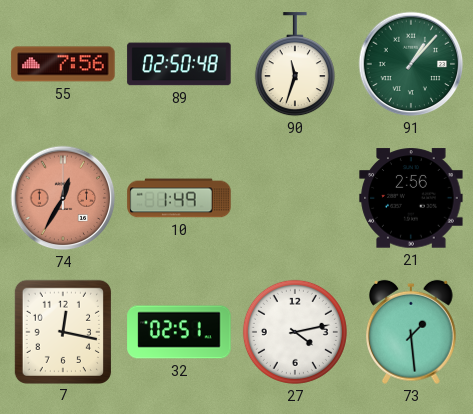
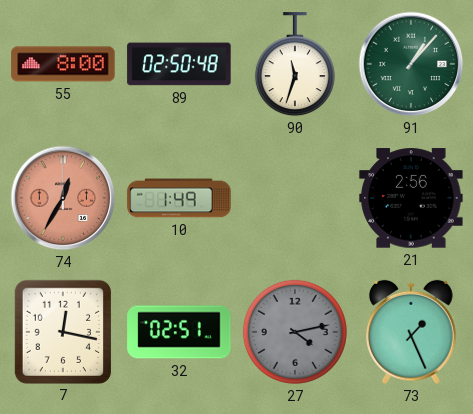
55: 7:56 -> 8:00
27 dial: white -> grey
73: 1:29 -> 1:26
